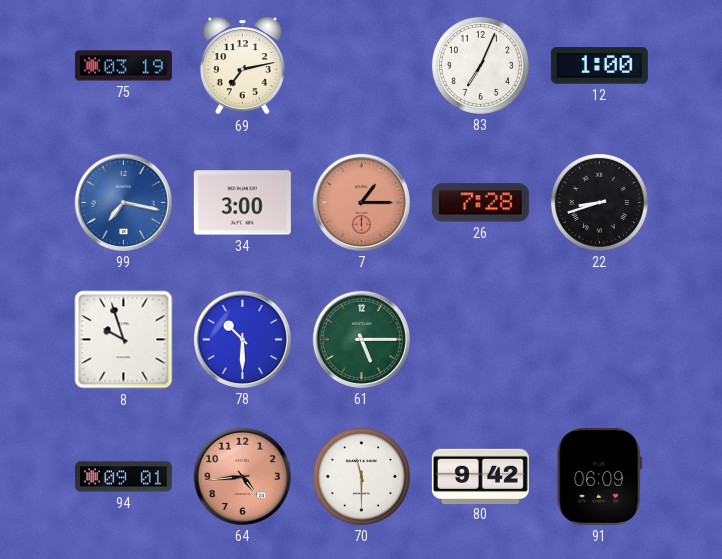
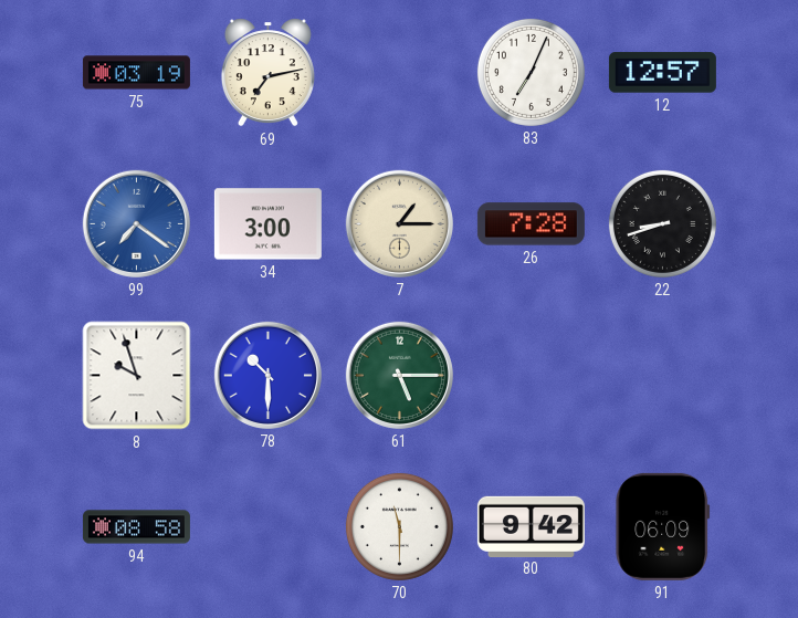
12: 1:00 -> 12:57
99: 7:17 -> 7:21
7 dial: salmon -> cream
94: 09:01 -> 08:58
64: 4:44 -> none
